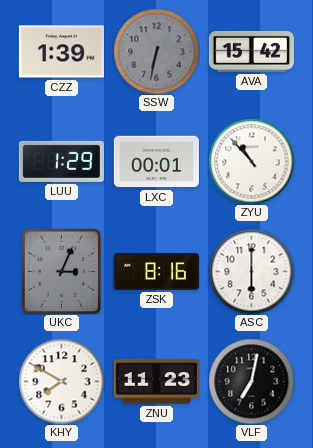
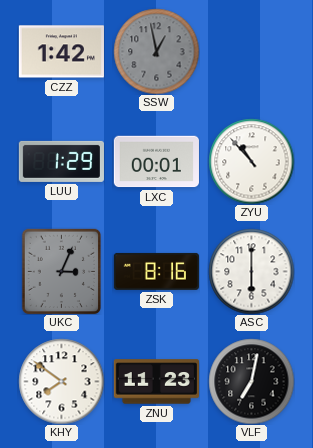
CZZ: 1:39 -> 1:42
SSW: 6:32 -> 12:58
AVA: 15:42 -> none
KHY: 7:50 -> 7:51
